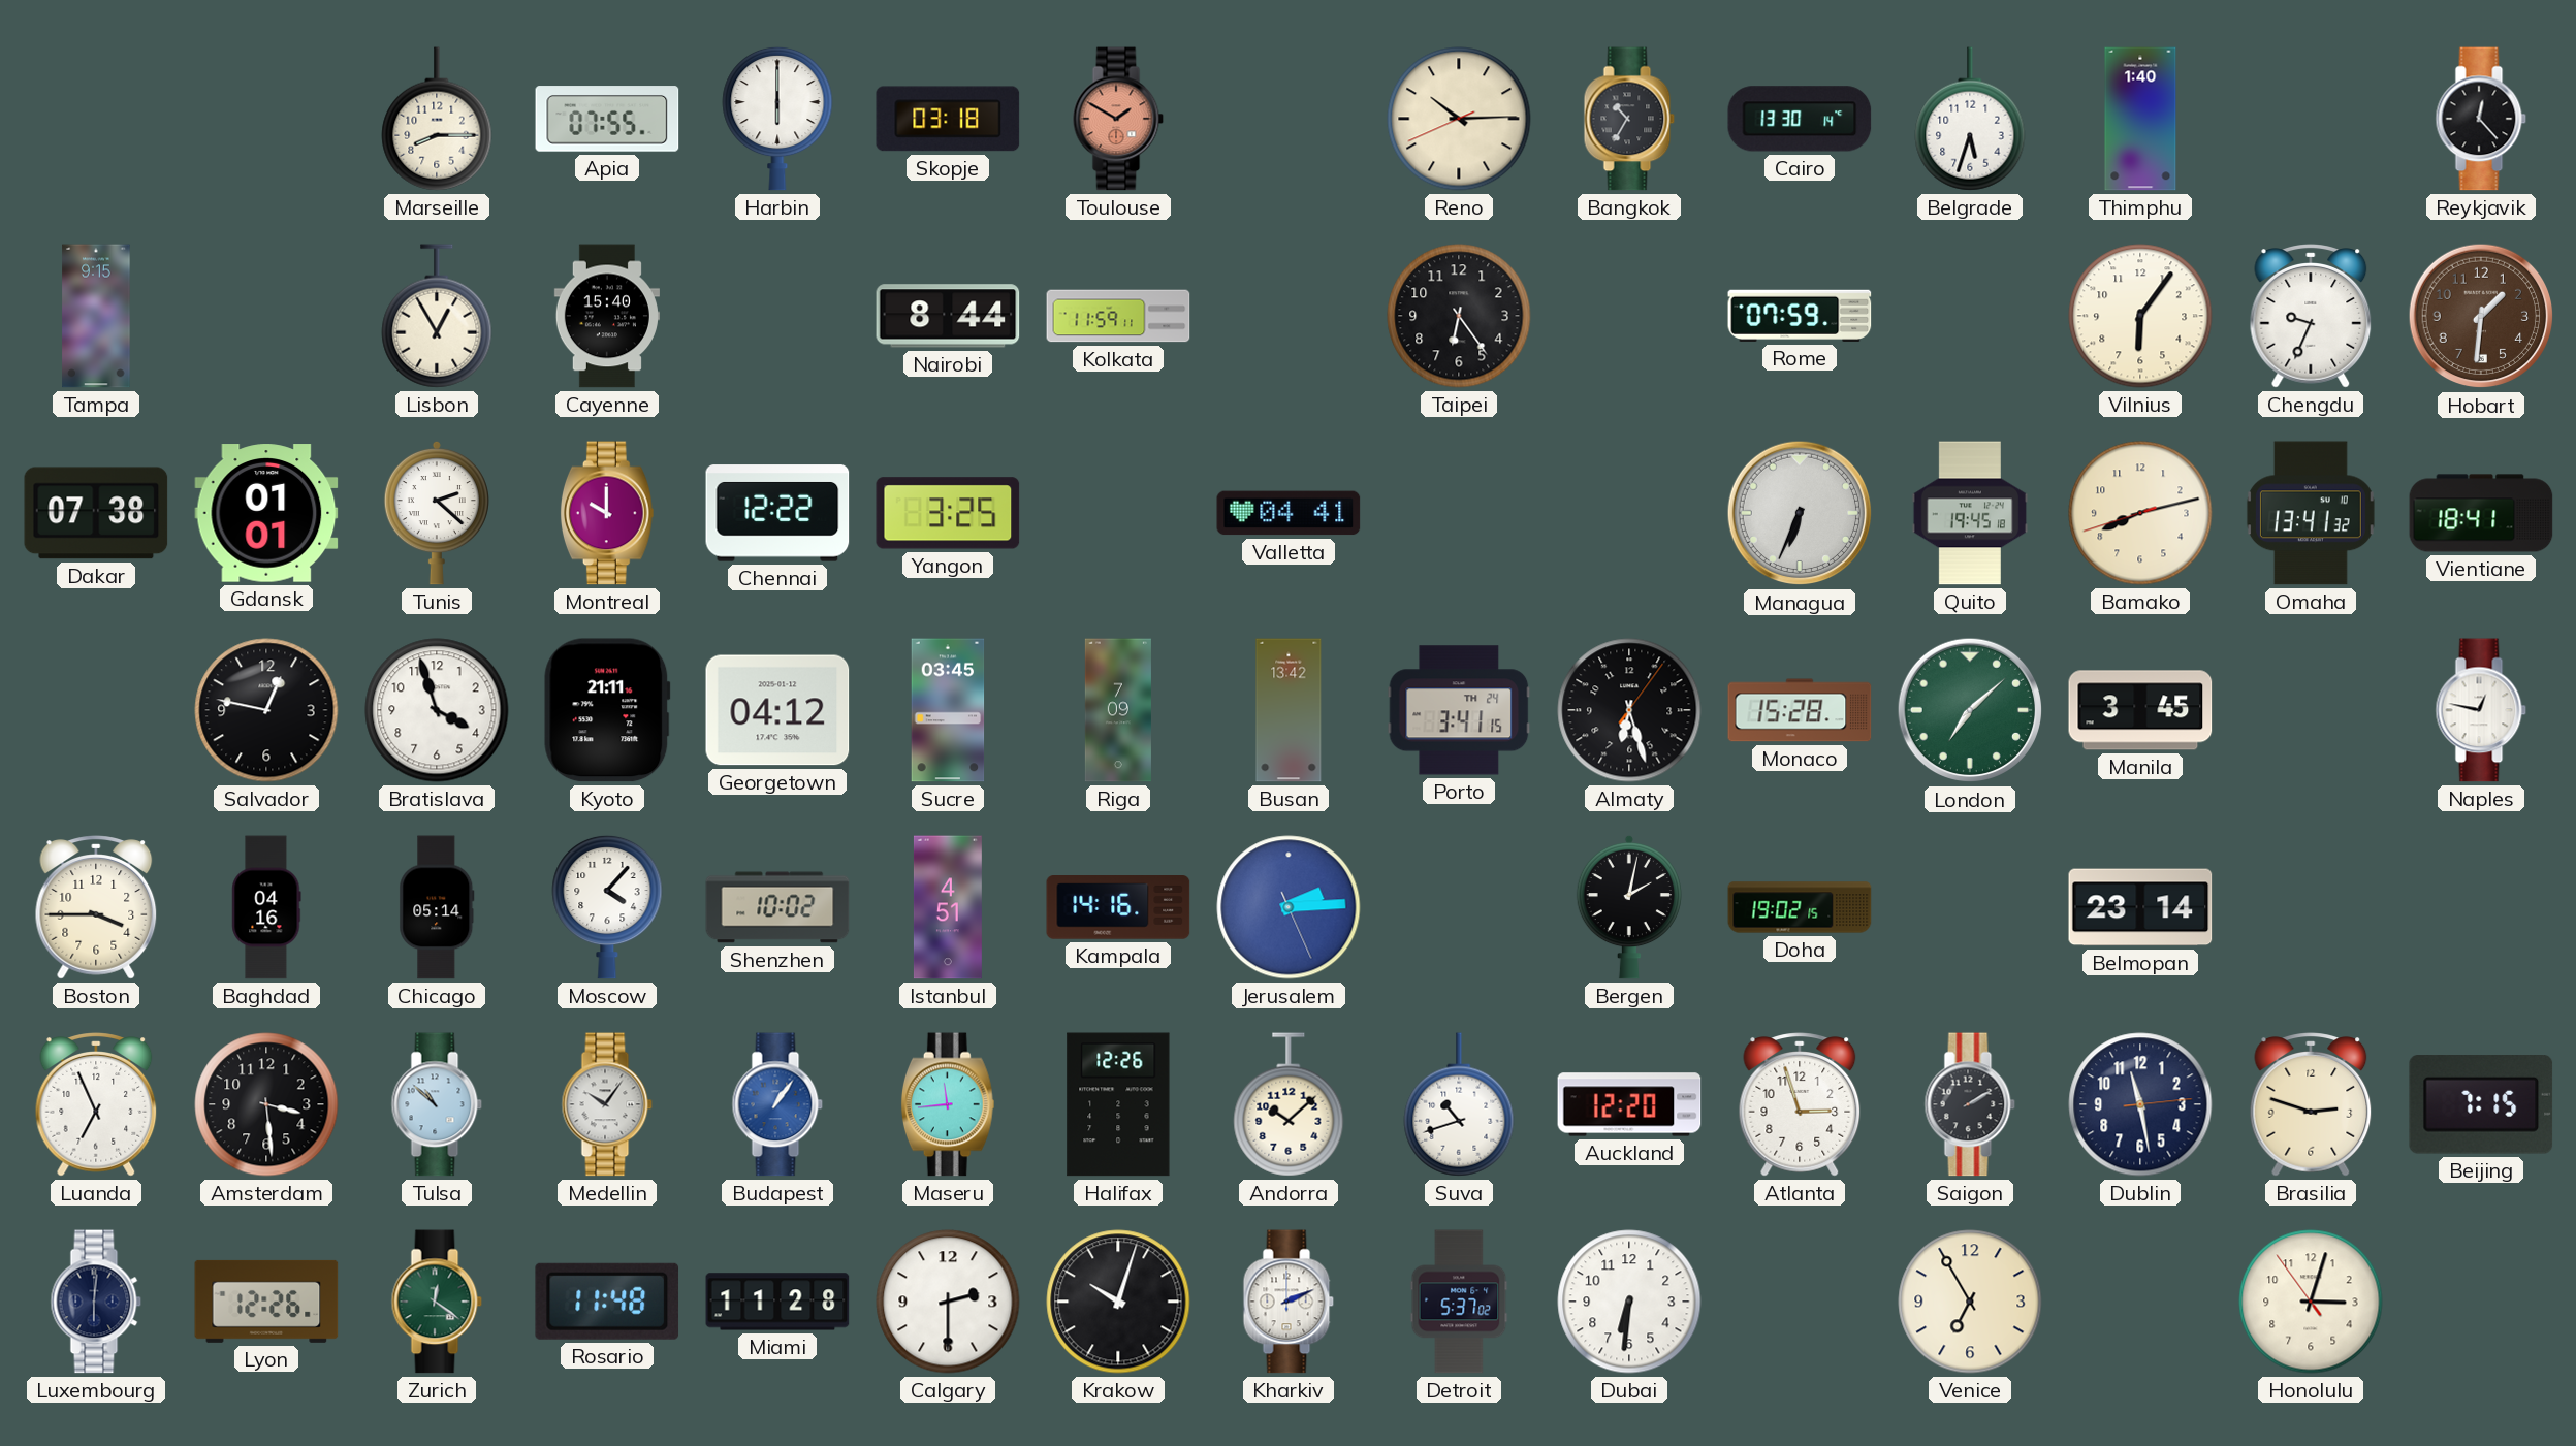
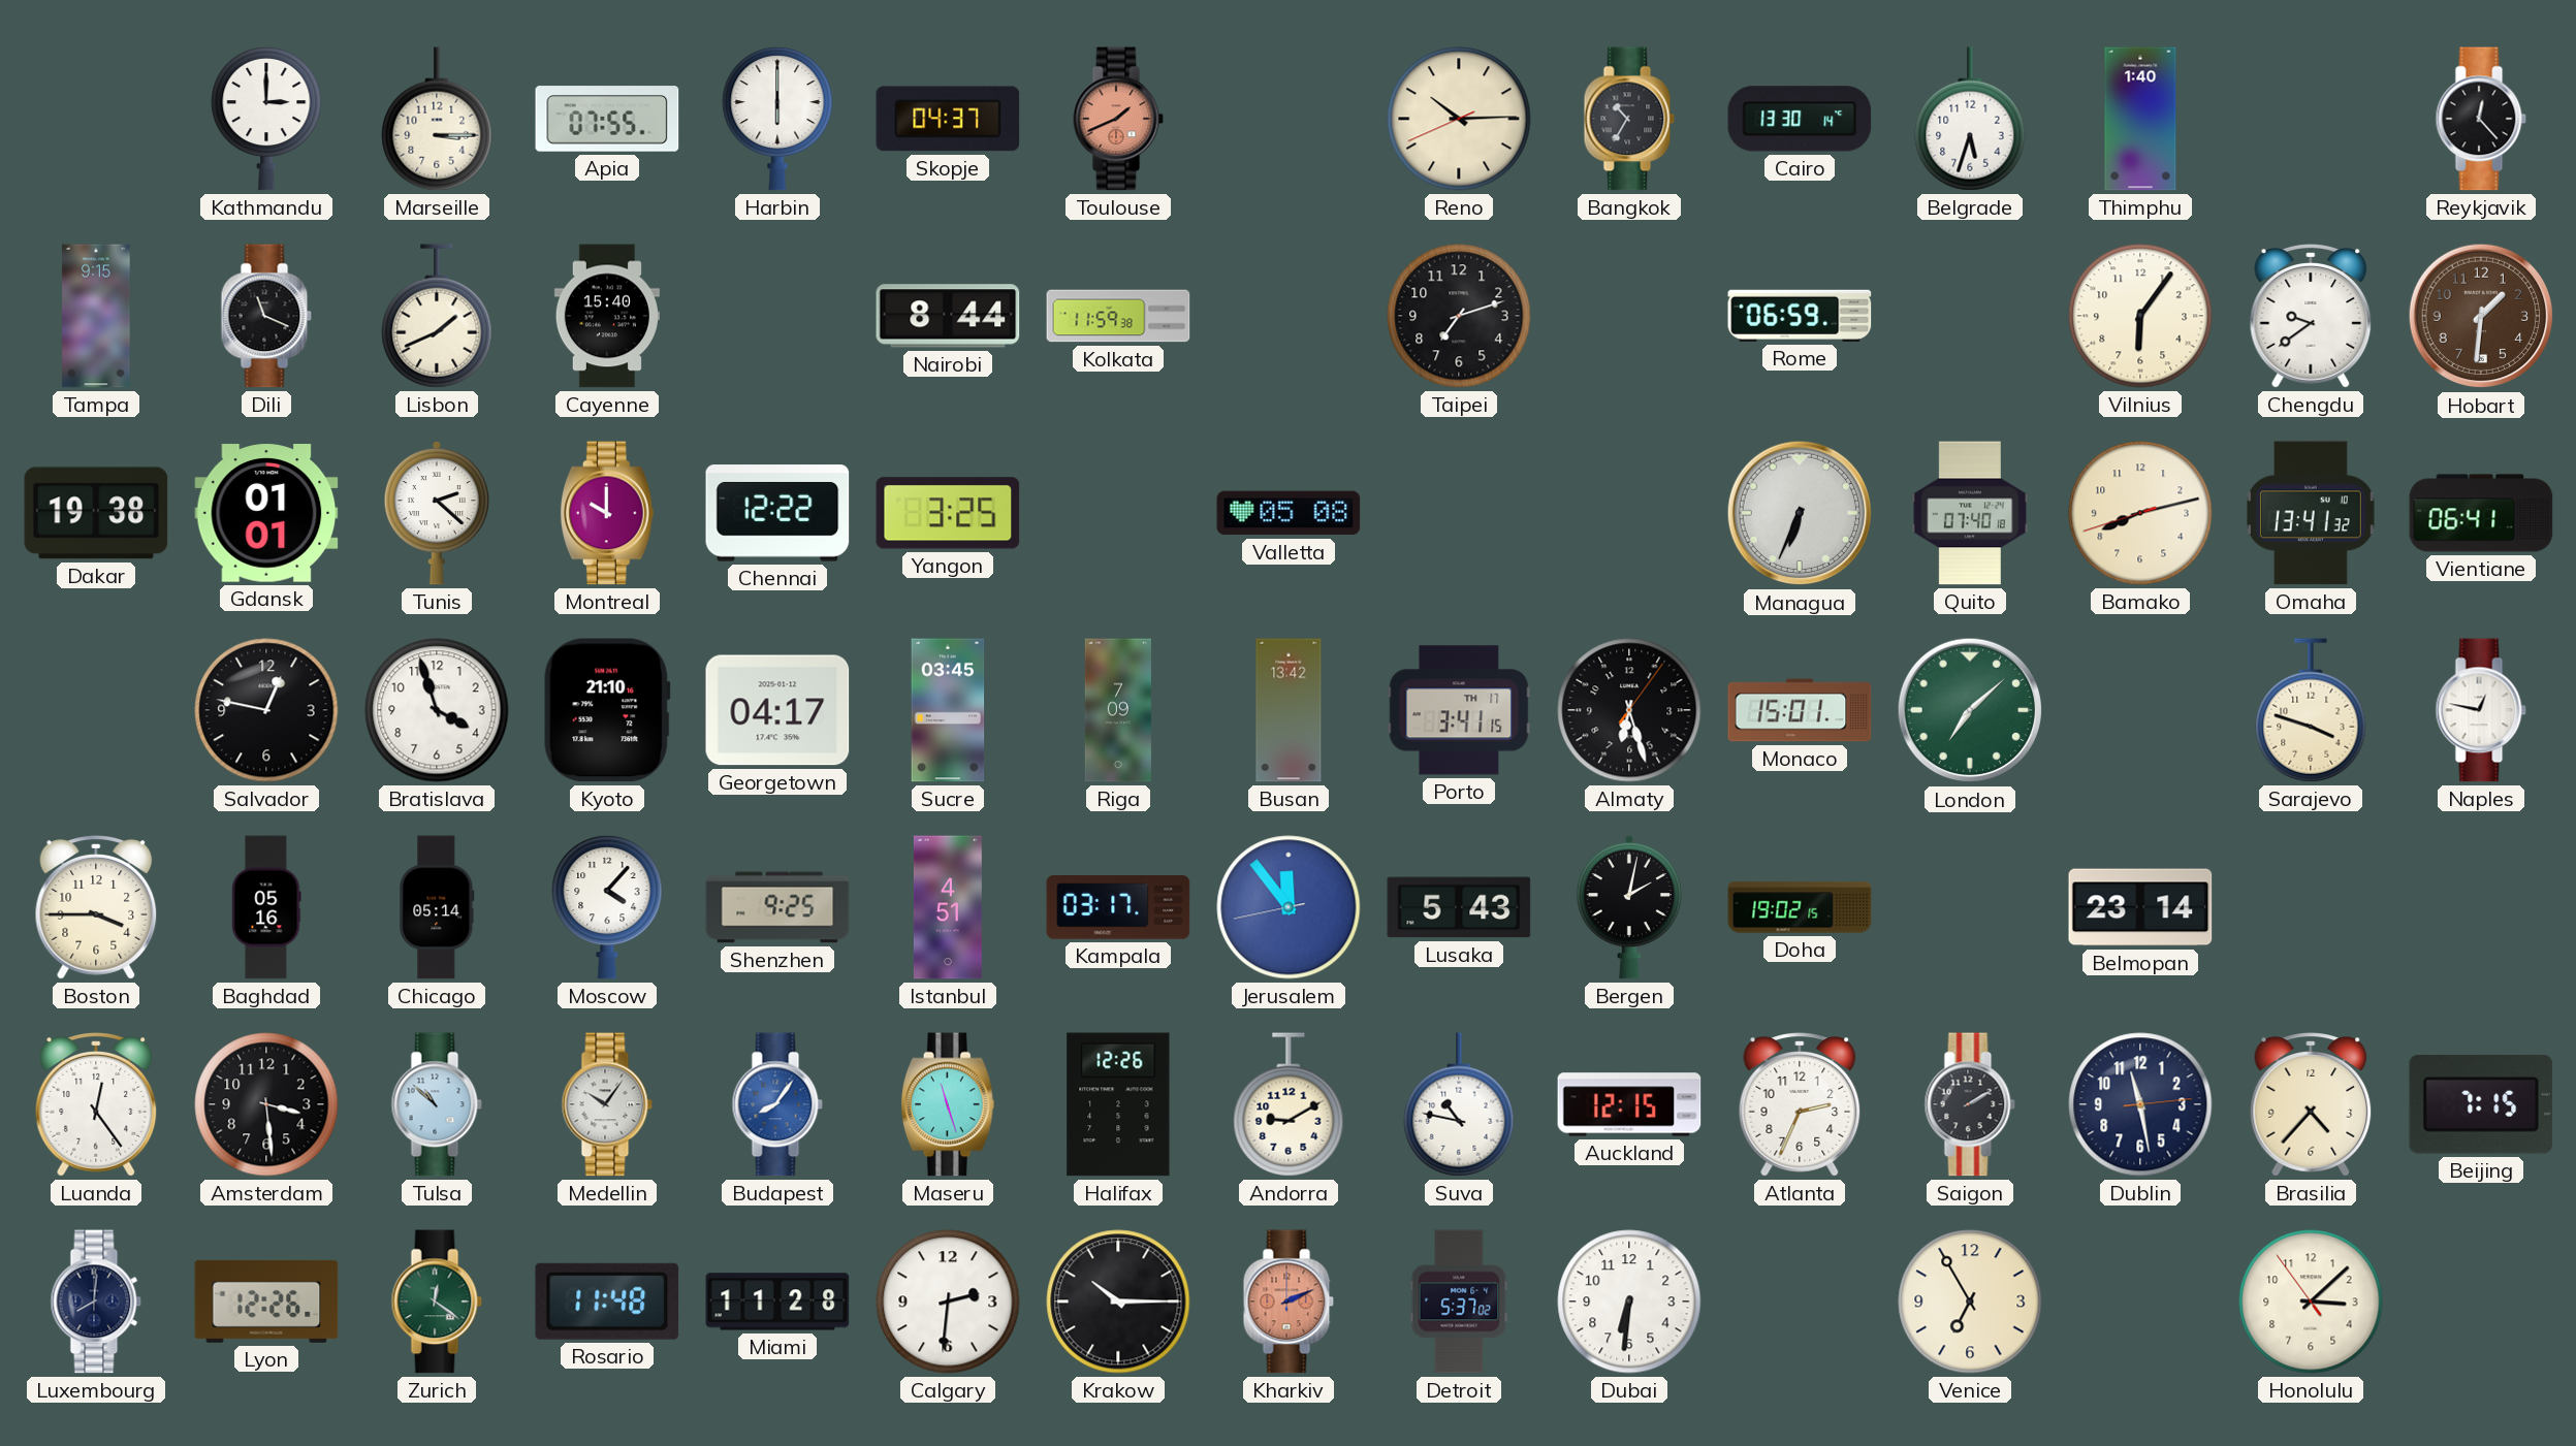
Kathmandu: none -> 3:00
Marseille: 8:15 -> 3:15
Skopje: 03:18 -> 04:37
Toulouse: 1:50 -> 1:41
Dili: none -> 11:19
Lisbon: 12:55 -> 1:41
Kolkata: 11:59:11 -> 11:59:38
Taipei: 6:24 -> 7:12
Rome: 07:59 -> 06:59
Chengdu: 9:34 -> 9:39
Dakar: 07:38 -> 19:38
Valletta: 04:41 -> 05:08
Quito: 19:45 -> 07:40
Vientiane: 18:41 -> 06:41
Kyoto: 21:11 -> 21:10
Georgetown: 04:12 -> 04:17
Porto date: TH 24 -> TH 17
Monaco: 15:28 -> 15:01
Manila: 3:45 -> none
Sarajevo: none -> 3:48
Baghdad: 04:16 -> 05:16
Shenzhen: 10:02 -> 9:25
Kampala: 14:16 -> 03:17
Jerusalem: 2:14 -> 11:53
Lusaka: none -> 5:43
Luanda: 6:56 -> 12:24
Budapest: 1:06 -> 8:06
Maseru: 11:44 -> 11:27
Andorra: 10:08 -> 9:10
Suva: 10:42 -> 10:47
Auckland: 12:20 -> 12:15
Atlanta: 2:57 -> 2:34
Brasilia: 2:48 -> 4:37
Luxembourg: 6:01 -> 8:01
Calgary: 2:30 -> 2:31
Krakow: 10:03 -> 10:15
Kharkiv dial: white -> salmon
Honolulu: 3:02 -> 3:07
